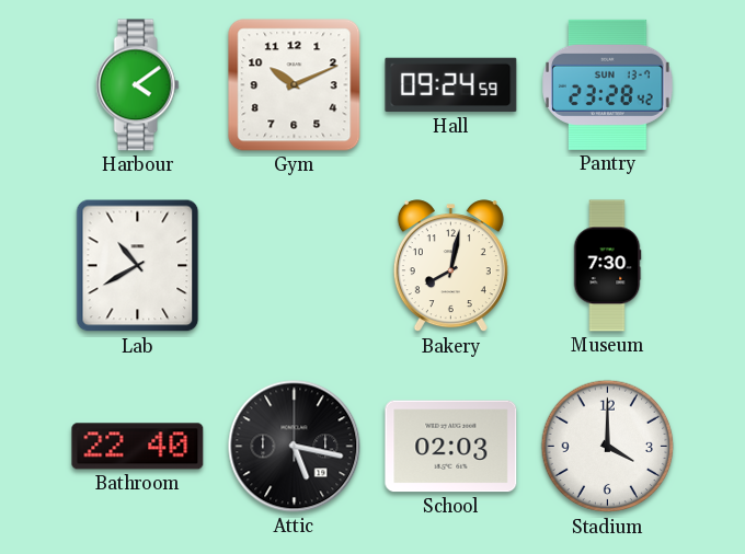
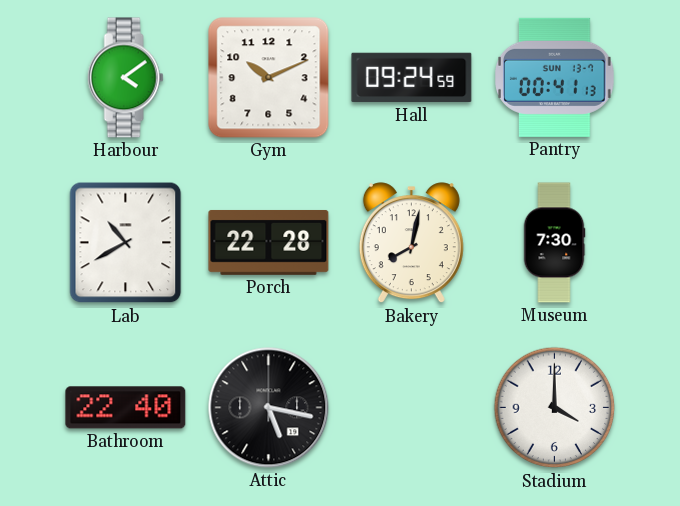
Pantry: 23:28 -> 00:41
Porch: none -> 22:28
School: 02:03 -> none
